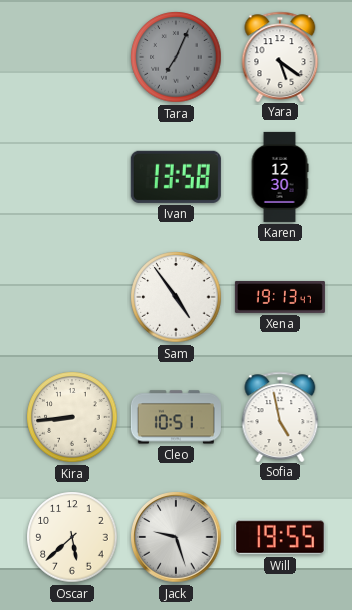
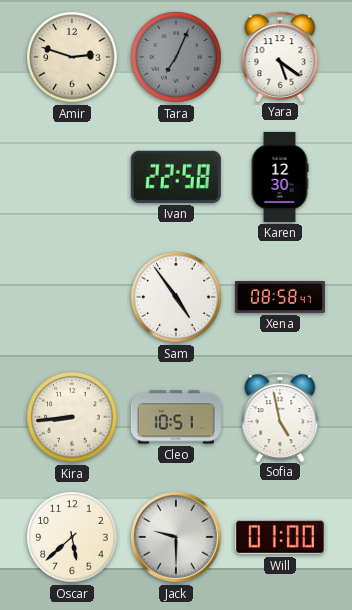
Amir: none -> 2:48
Ivan: 13:58 -> 22:58
Xena: 19:13 -> 08:58
Jack: 9:27 -> 9:30
Will: 19:55 -> 01:00
